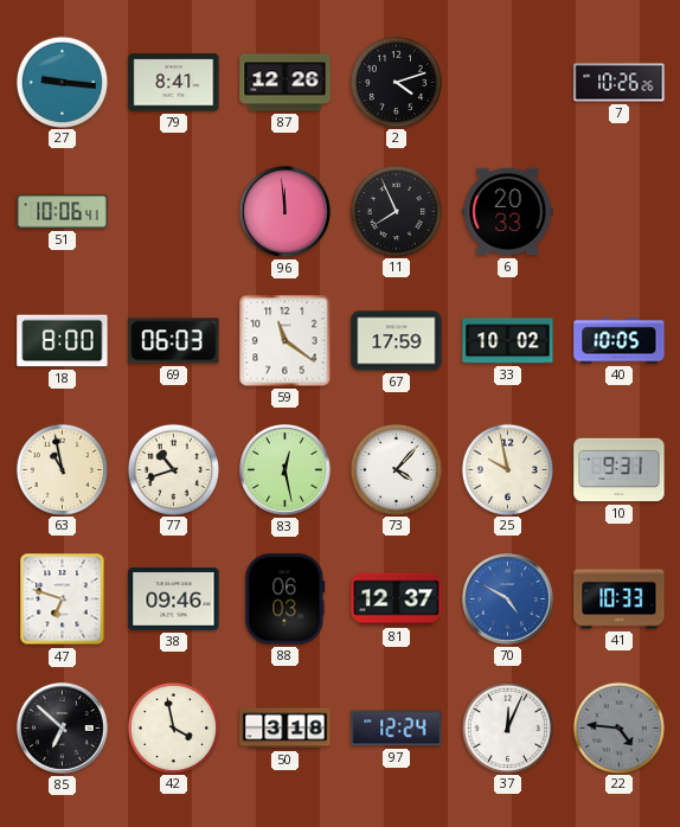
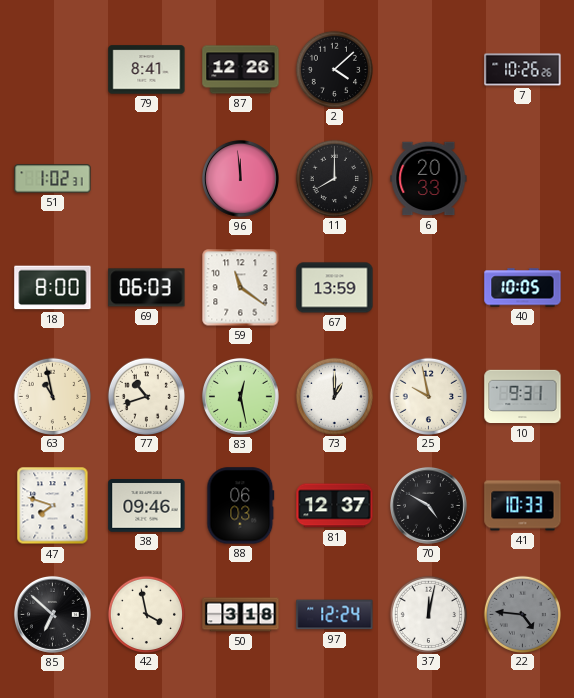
27: 9:16 -> none
2: 4:12 -> 4:08
51: 10:06 -> 1:02
11: 7:56 -> 8:00
67: 17:59 -> 13:59
33: 10:02 -> none
73: 4:07 -> 1:00
47: 6:48 -> 7:48
70 dial: blue -> black
37: 12:04 -> 12:02
